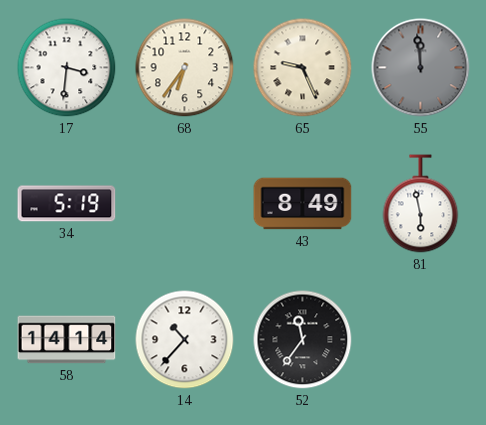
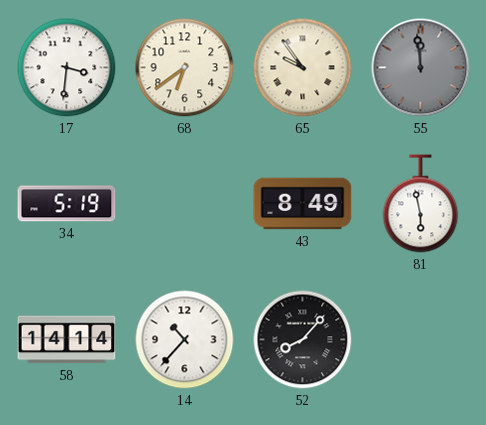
68: 6:36 -> 6:39
65: 9:26 -> 9:54
52: 11:36 -> 8:07
